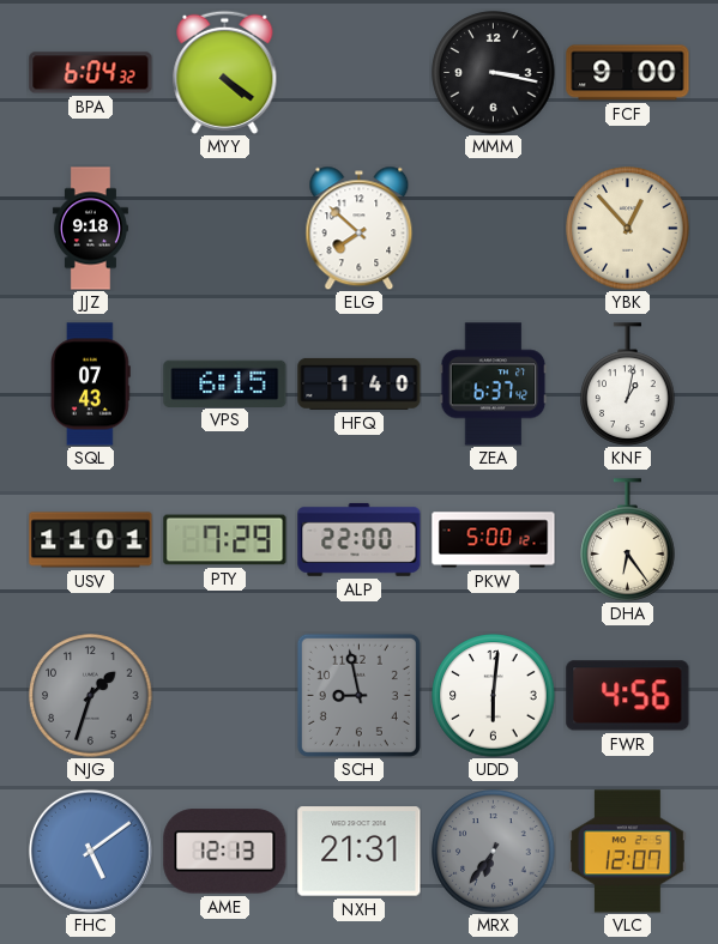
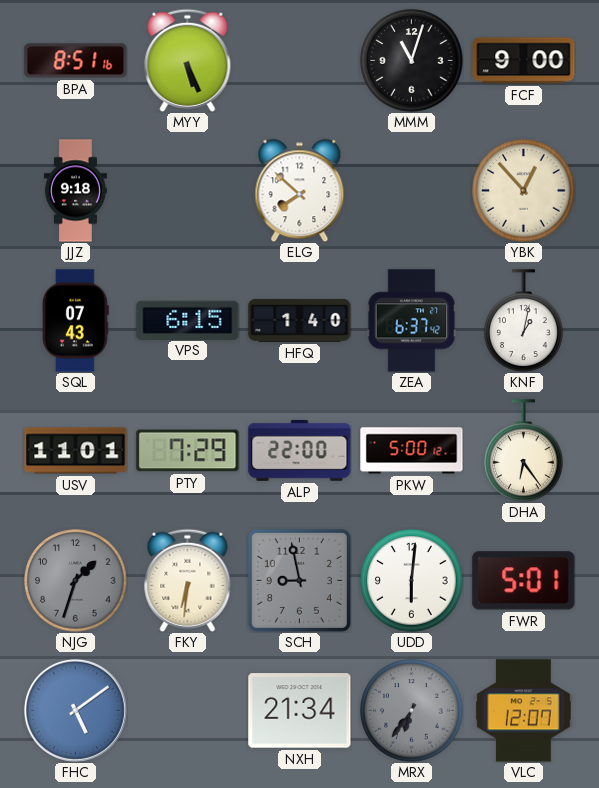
BPA: 6:04 -> 8:51
MYY: 4:21 -> 5:26
MMM: 3:17 -> 11:03
FKY: none -> 6:31
FWR: 4:56 -> 5:01
AME: 12:13 -> none
NXH: 21:31 -> 21:34
